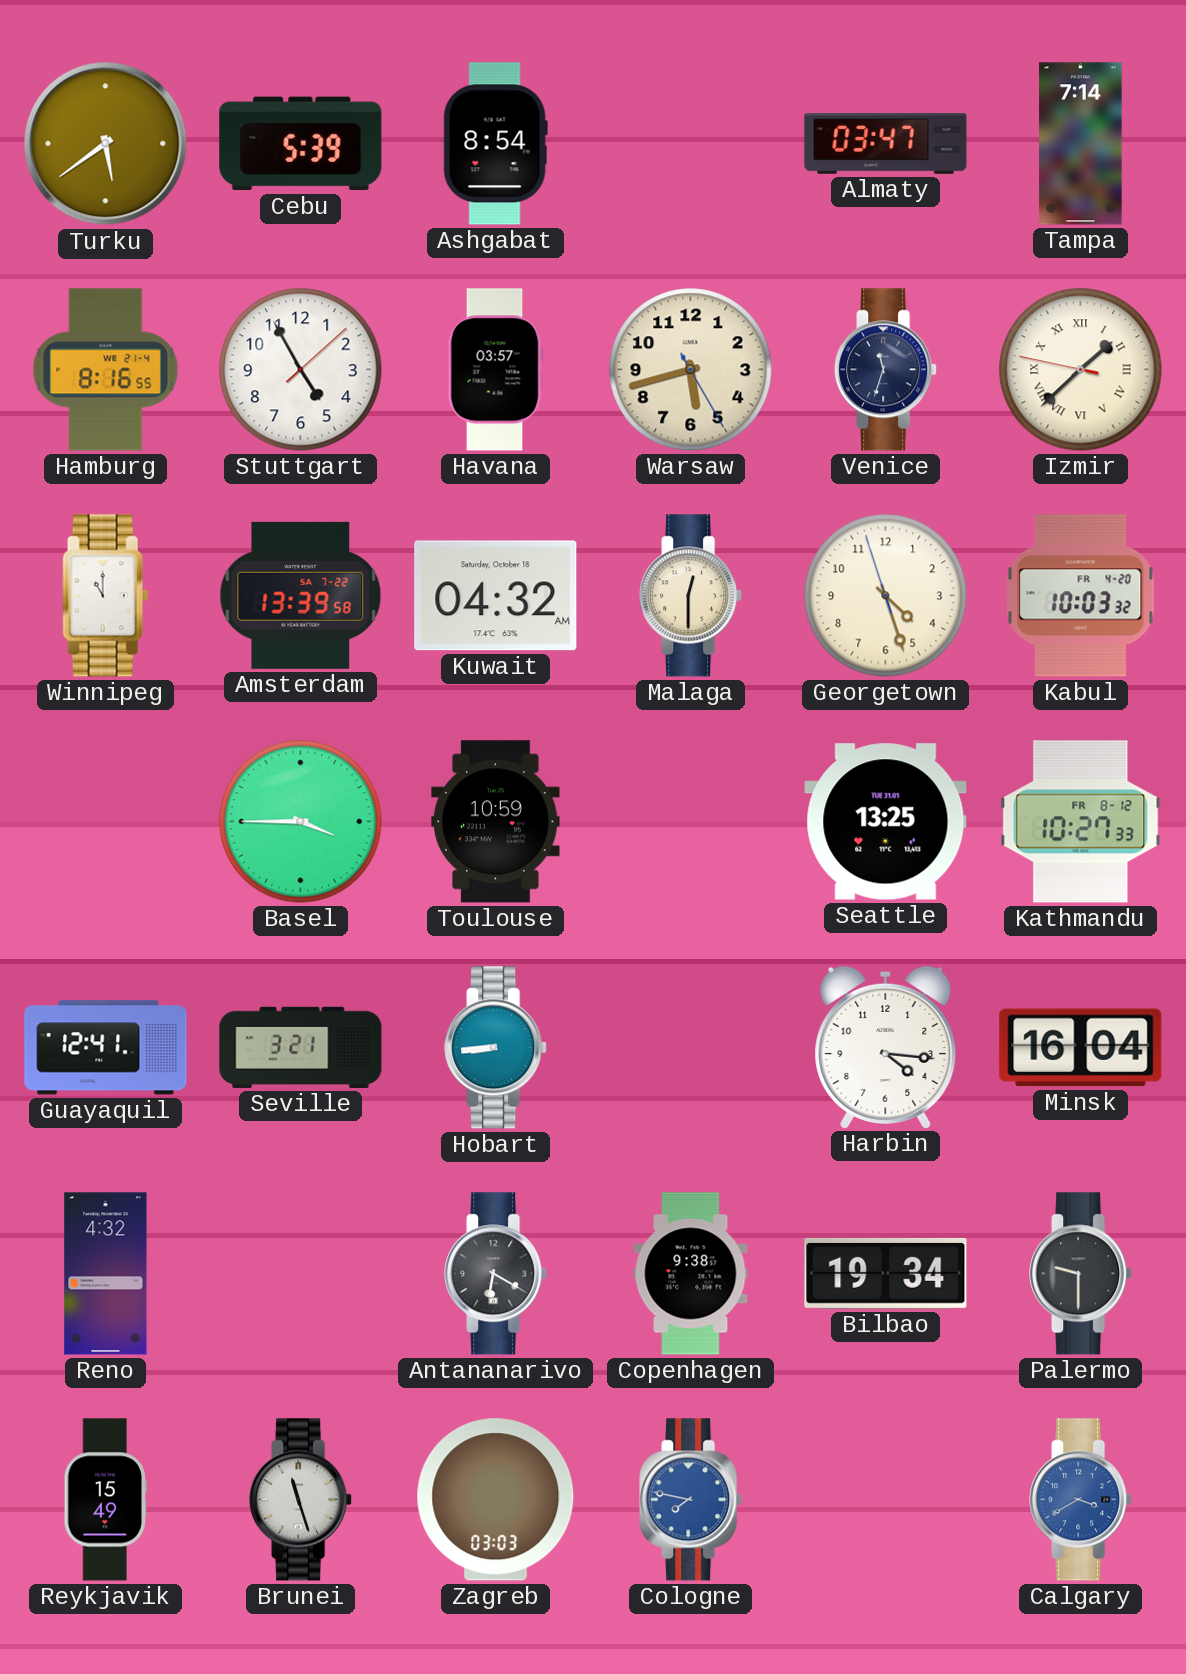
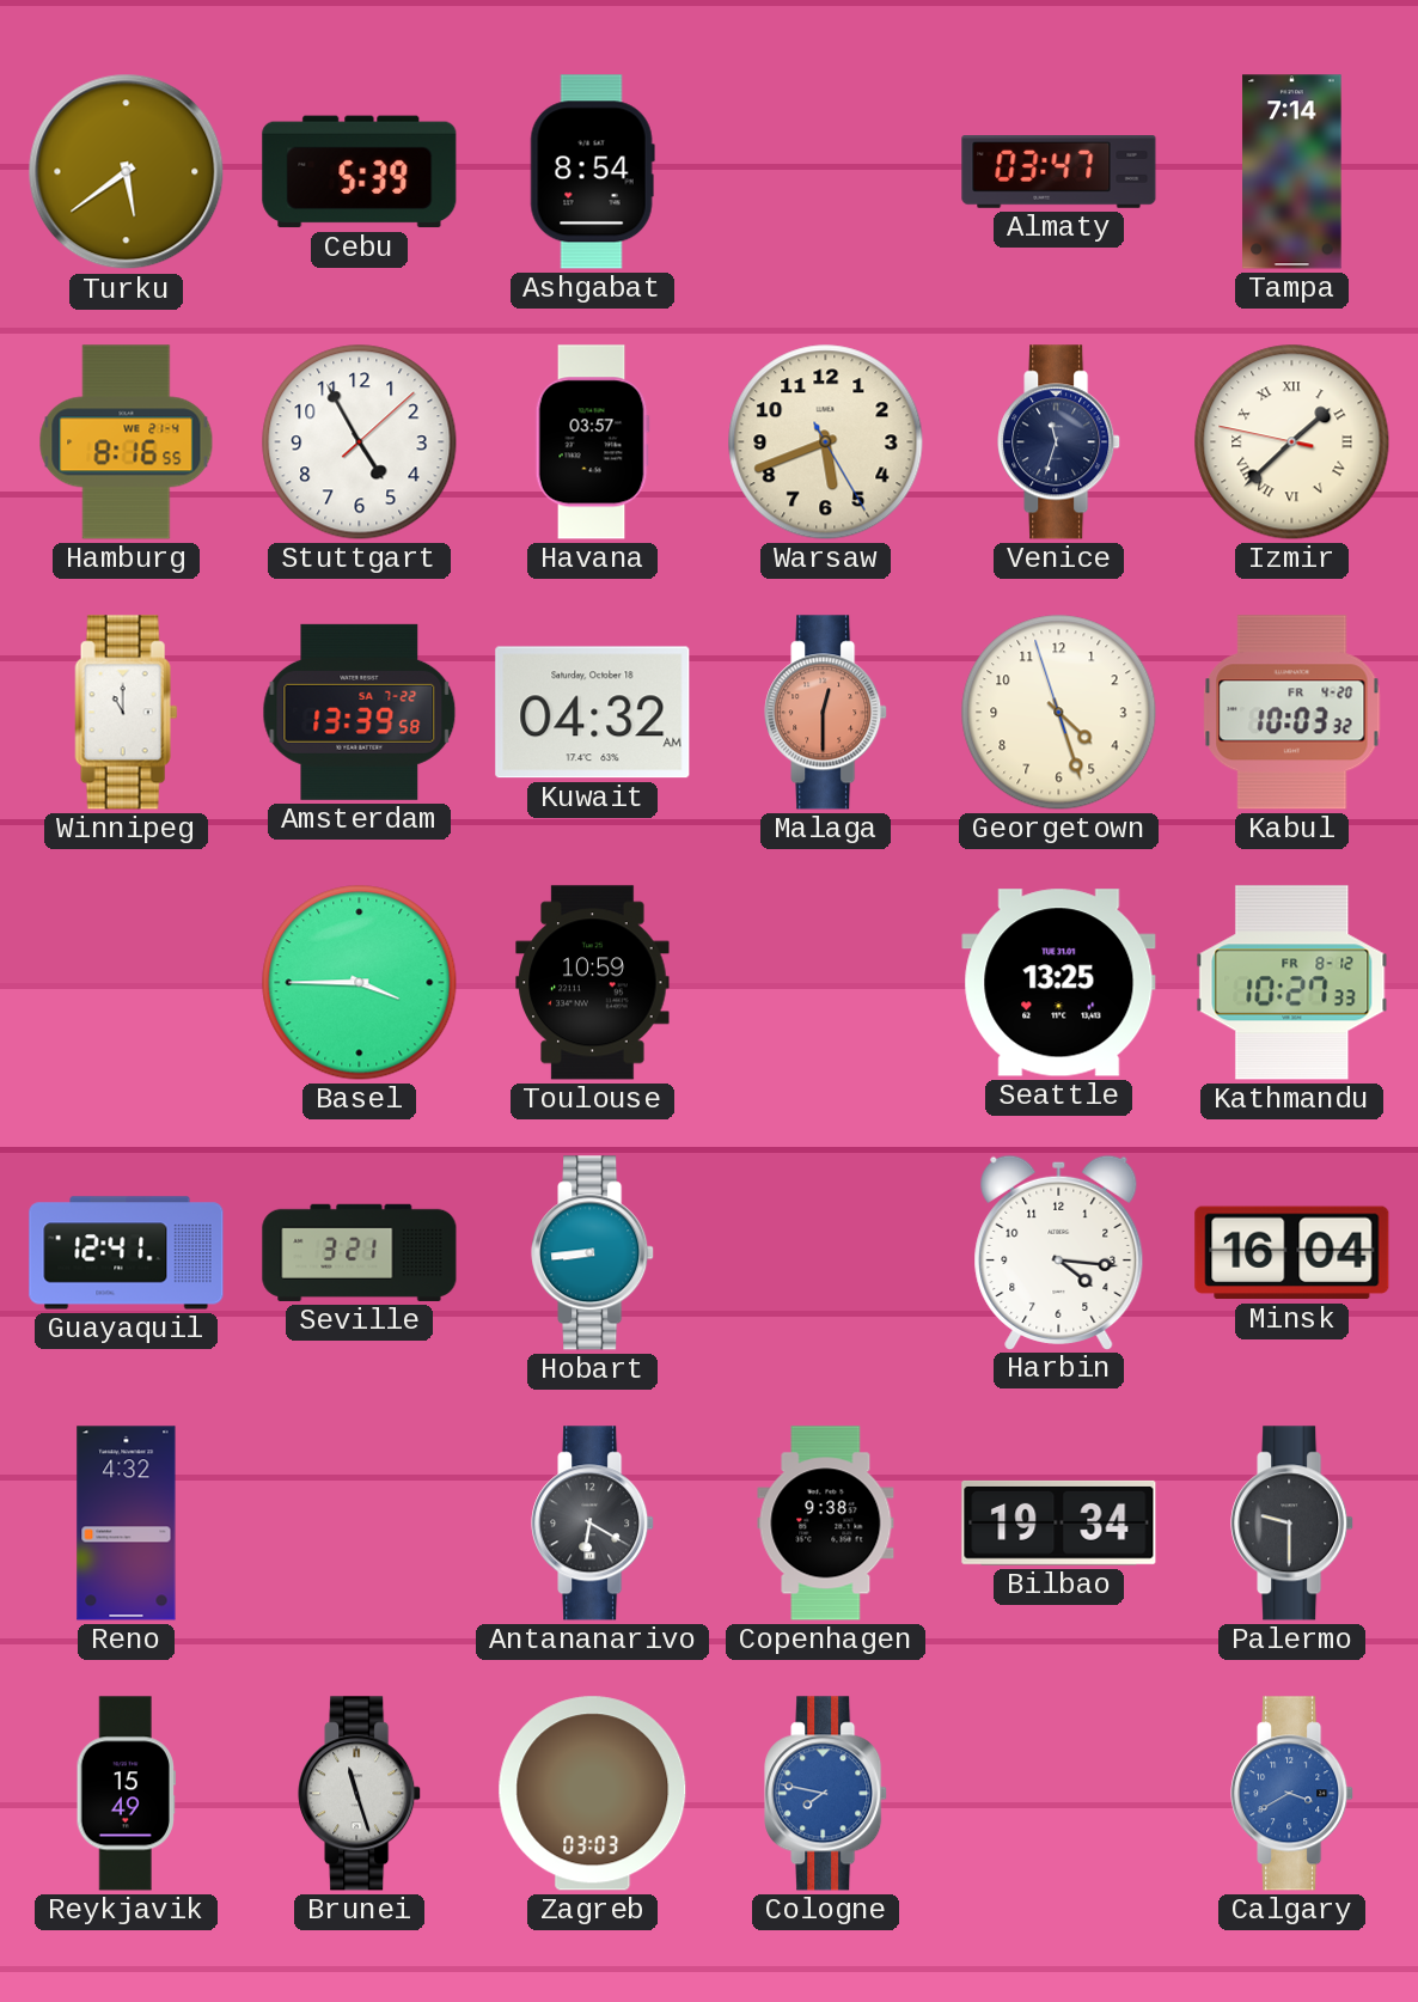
Warsaw: 5:42 -> 5:41
Malaga dial: cream -> salmon
